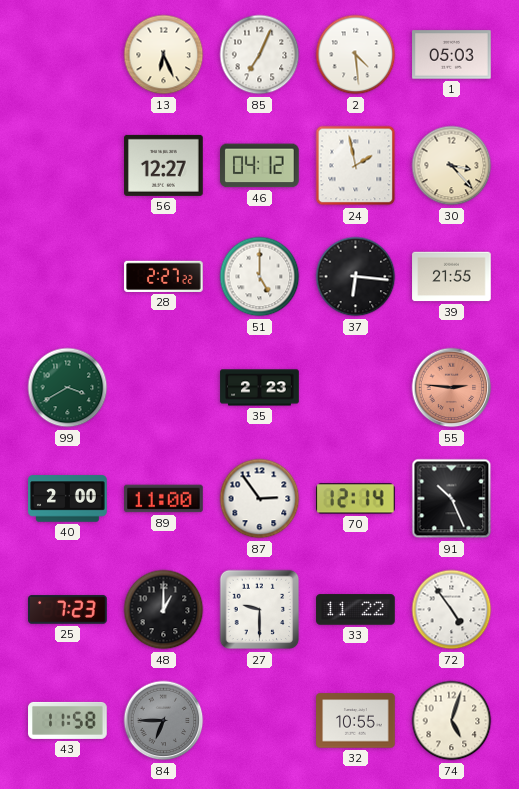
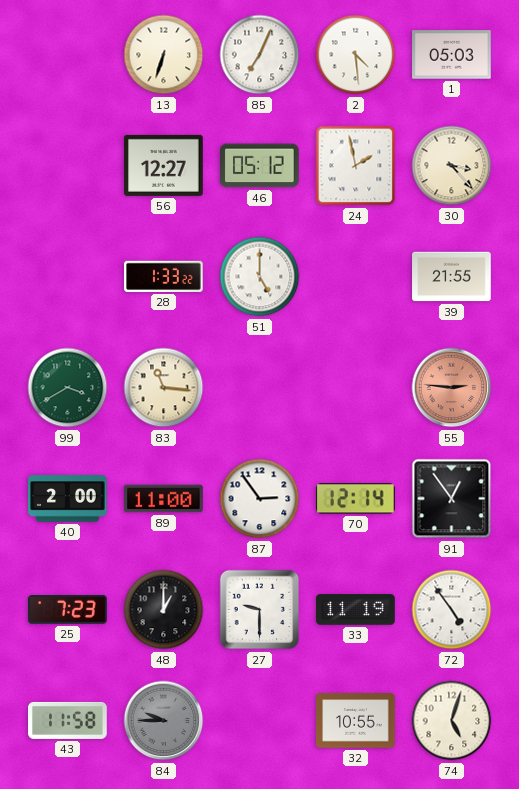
13: 6:26 -> 6:33
46: 04:12 -> 05:12
28: 2:27 -> 1:33
37: 6:16 -> none
83: none -> 11:16
35: 2:23 -> none
91: 10:26 -> 12:54
33: 11:22 -> 11:19
84: 6:45 -> 9:45
